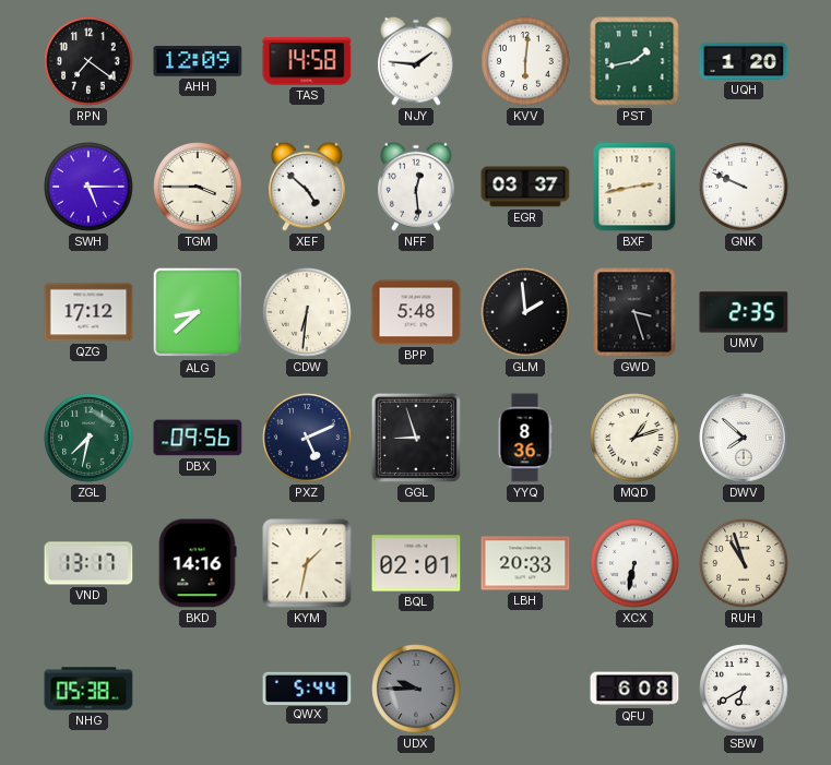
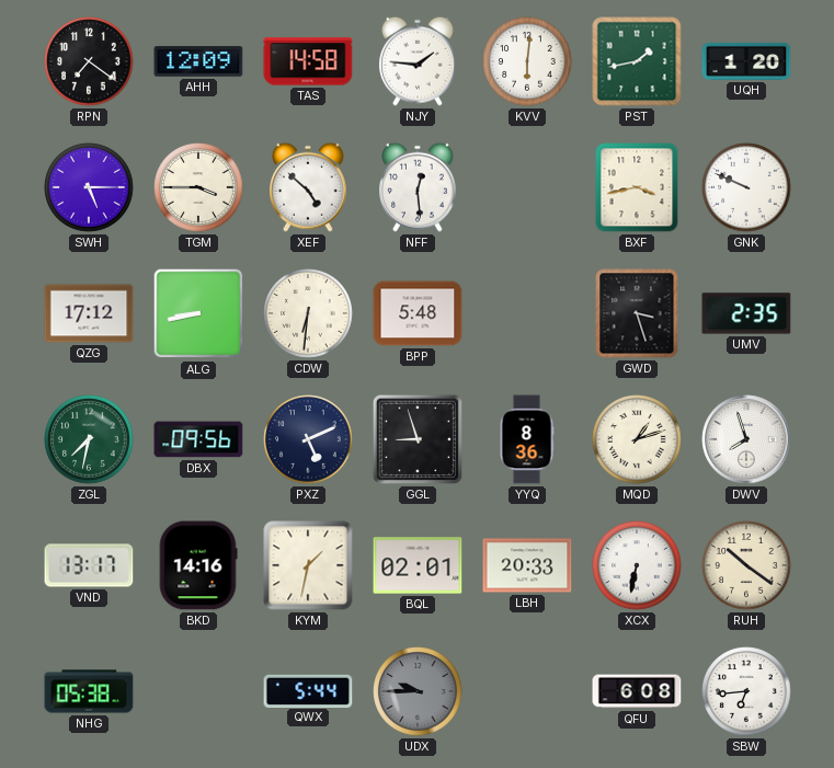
EGR: 03:37 -> none
BXF: 2:43 -> 3:43
ALG: 8:38 -> 8:43
GLM: 1:59 -> none
DWV: 7:52 -> 7:57
RUH: 10:57 -> 10:21
SBW: 6:40 -> 6:44
